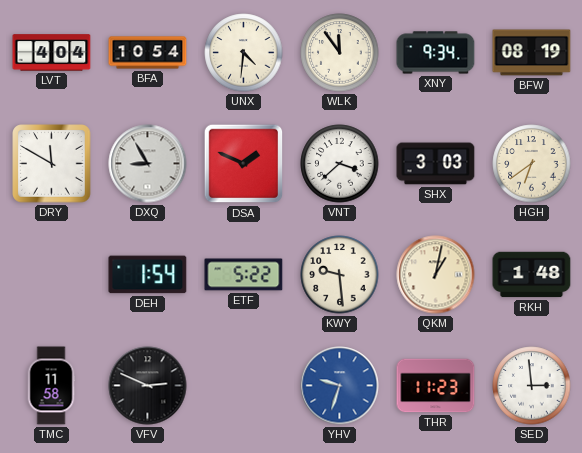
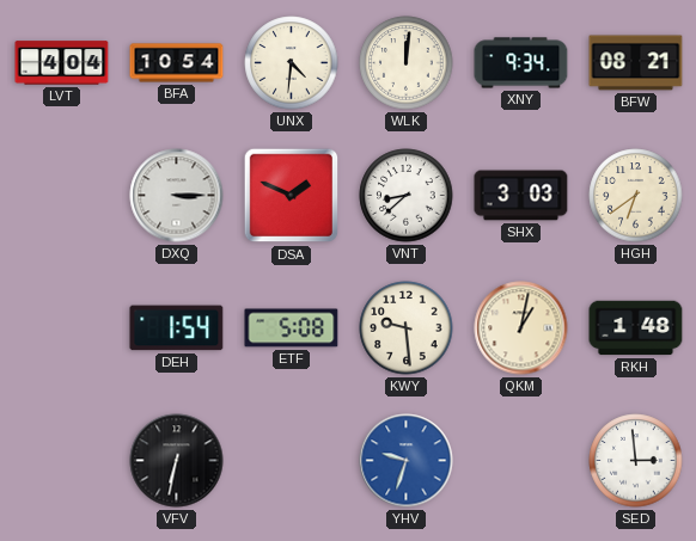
WLK: 11:54 -> 12:01
BFW: 08:19 -> 08:21
DRY: 11:50 -> none
DXQ: 8:55 -> 3:15
VNT: 3:38 -> 8:38
ETF: 5:22 -> 5:08
TMC: 11:58 -> none
VFV: 2:49 -> 6:32
THR: 11:23 -> none
